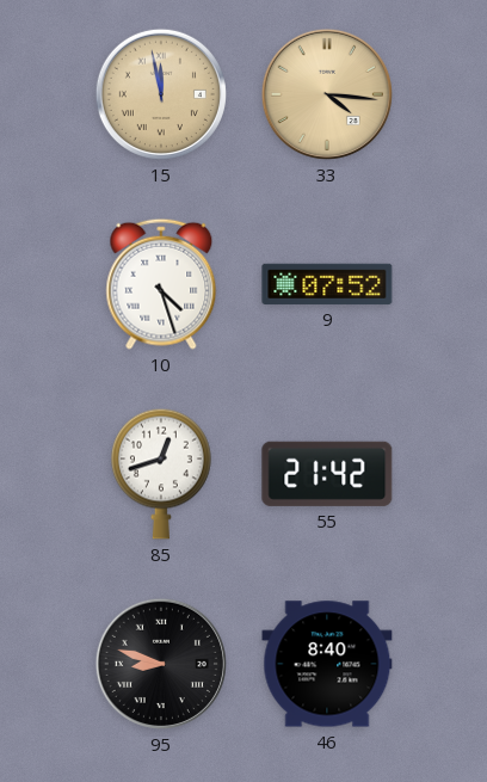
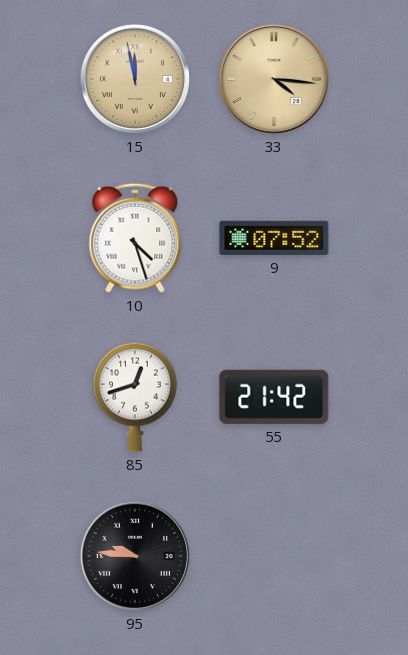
95: 8:48 -> 9:46
46: 8:40 -> none
